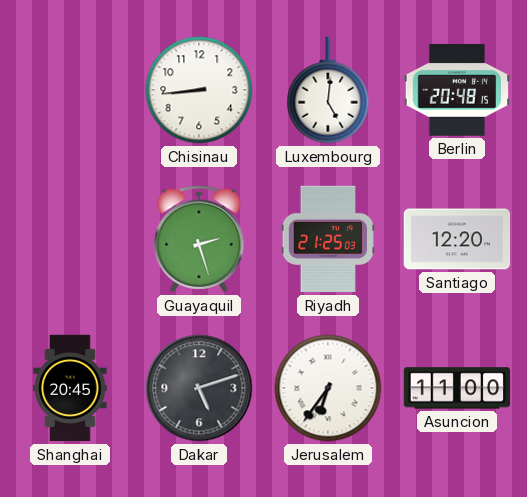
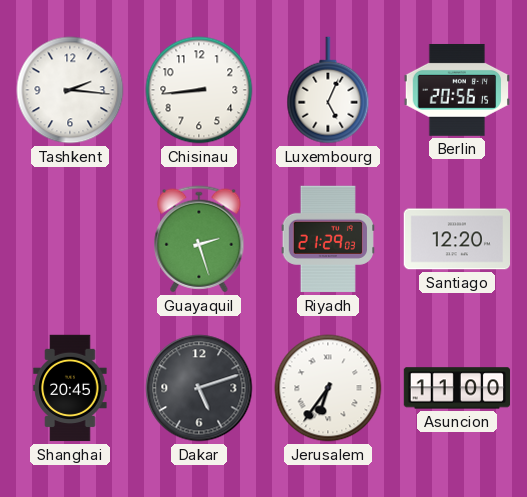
Tashkent: none -> 2:16
Luxembourg: 5:01 -> 5:04
Berlin: 20:48 -> 20:56
Riyadh: 21:25 -> 21:29
